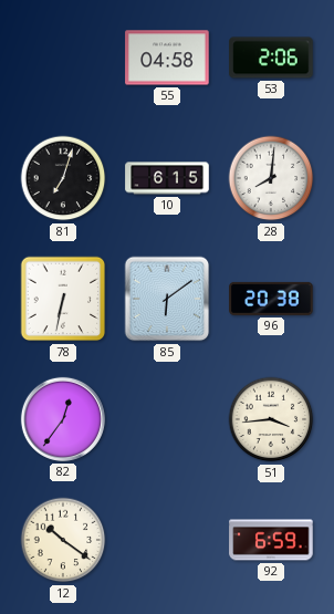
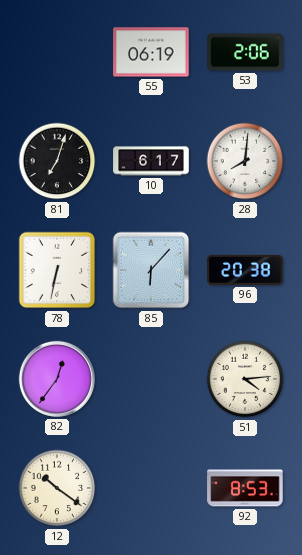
55: 04:58 -> 06:19
10: 6:15 -> 6:17
85: 6:09 -> 6:07
51: 3:44 -> 4:14
92: 6:59 -> 8:53
